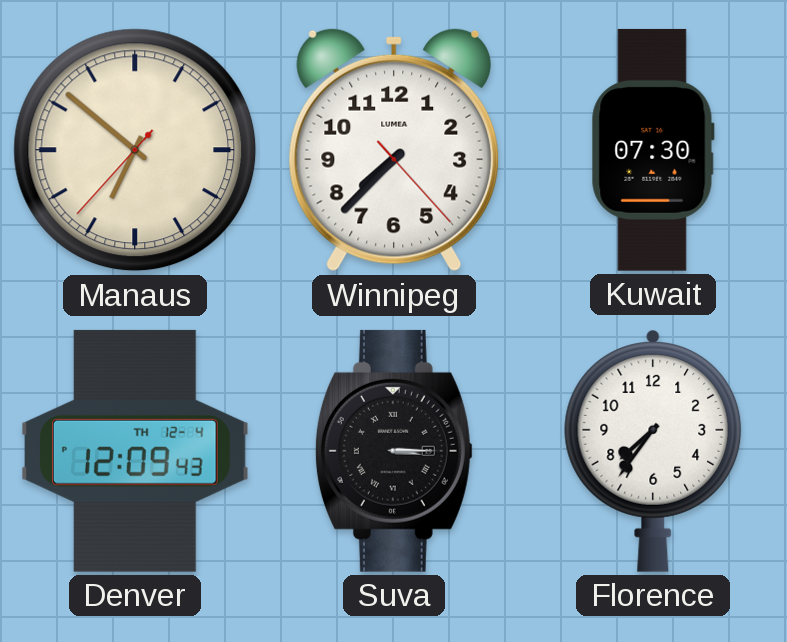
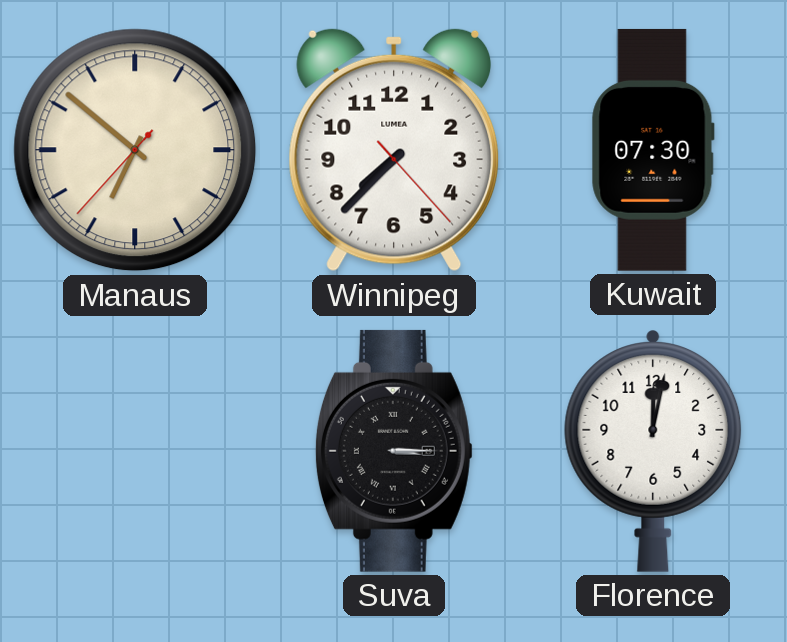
Denver: 12:09 -> none
Florence: 7:36 -> 12:02
